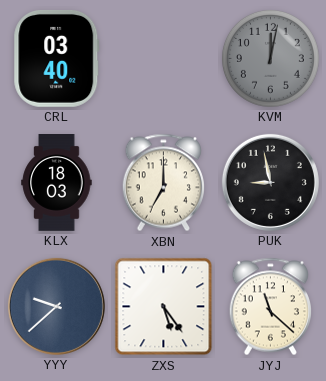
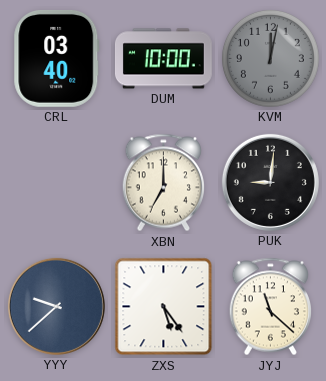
DUM: none -> 10:00
KLX: 18:03 -> none
PUK: 8:58 -> 9:01
